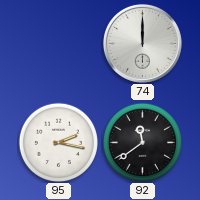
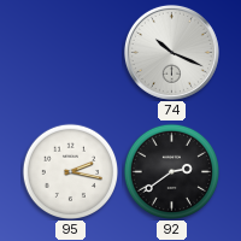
74: 12:00 -> 10:19
92: 11:39 -> 2:39
